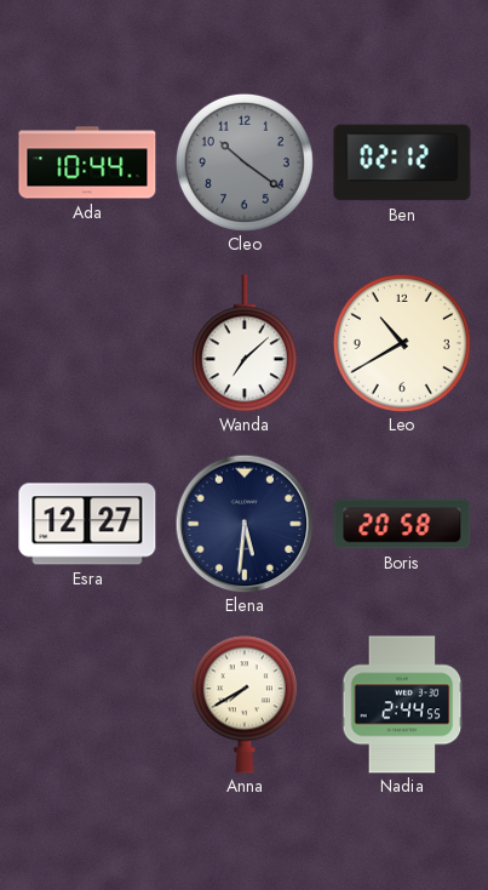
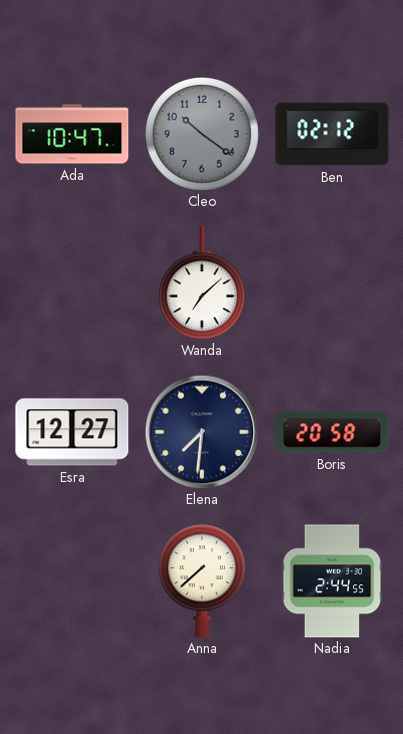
Ada: 10:44 -> 10:47
Leo: 10:40 -> none
Elena: 5:31 -> 7:31
Anna: 7:40 -> 7:38
